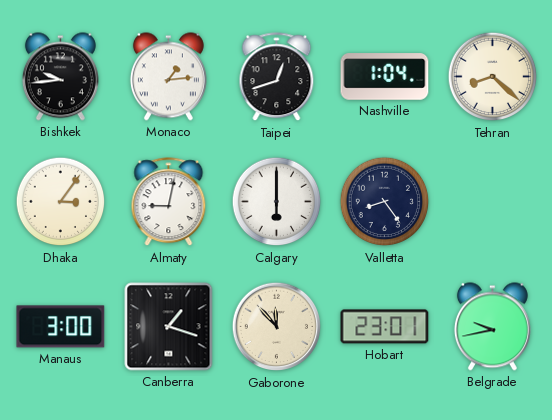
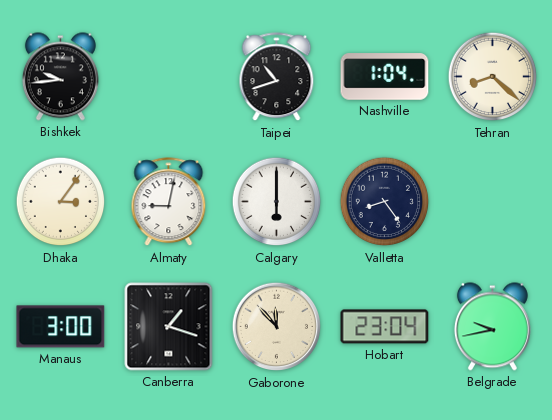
Monaco: 1:14 -> none
Taipei: 12:42 -> 10:42
Hobart: 23:01 -> 23:04
